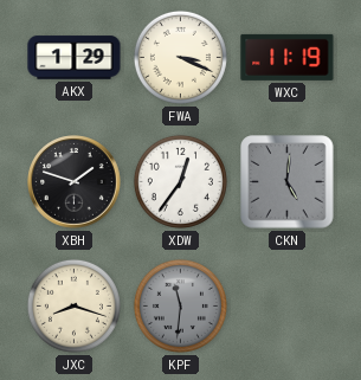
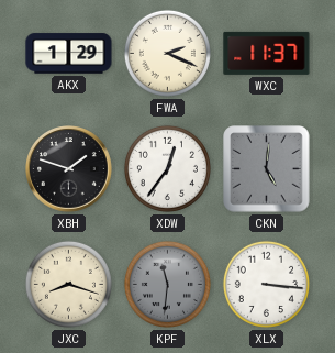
FWA: 3:19 -> 2:19
WXC: 11:19 -> 11:37
XLX: none -> 3:16
